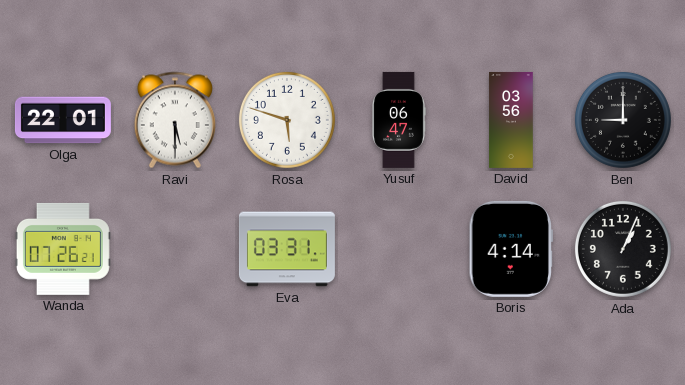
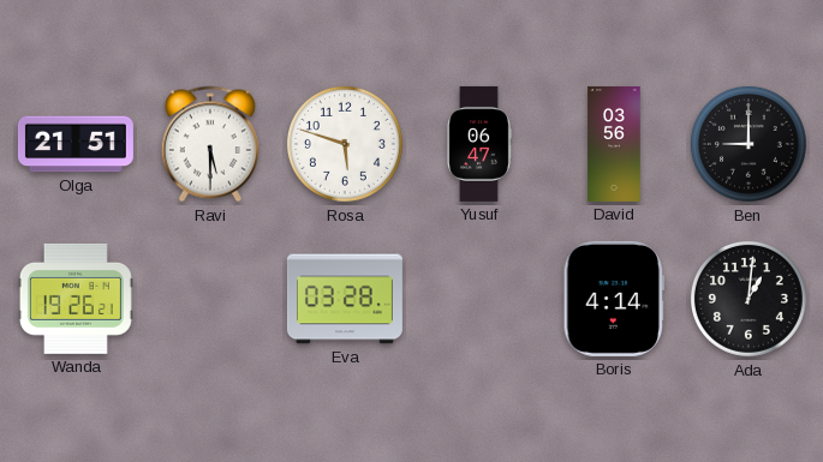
Olga: 22:01 -> 21:51
Wanda: 07:26 -> 19:26
Eva: 03:31 -> 03:28
Ada: 1:04 -> 1:01
